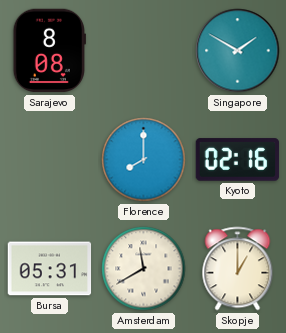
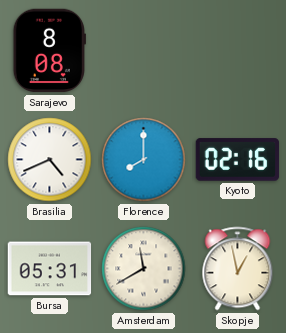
Singapore: 1:50 -> none
Brasilia: none -> 4:41
Skopje: 1:00 -> 12:58
